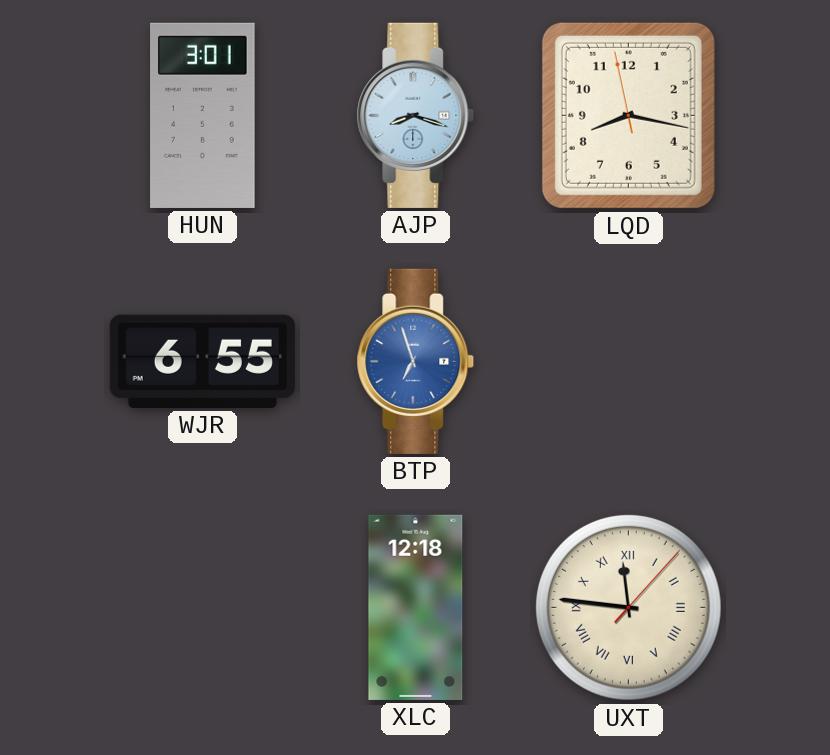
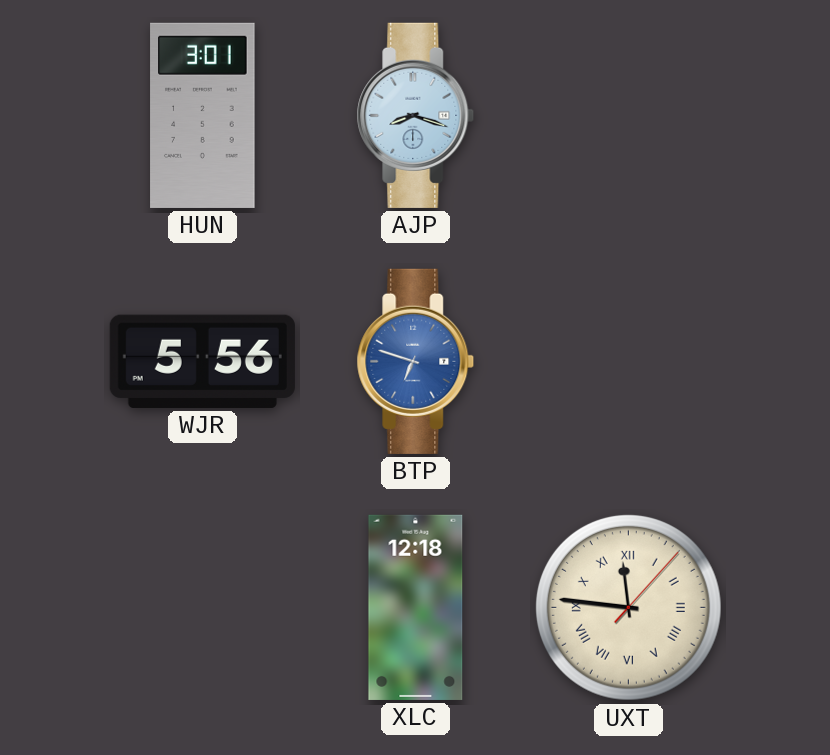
LQD: 8:16 -> none
WJR: 6:55 -> 5:56
BTP: 6:57 -> 6:48
